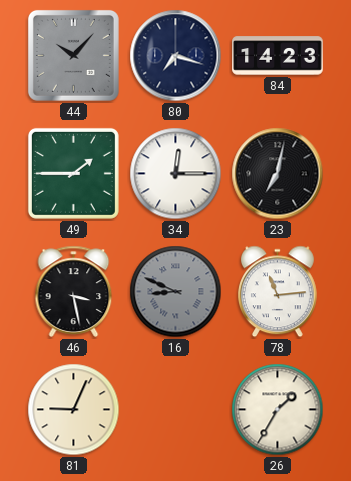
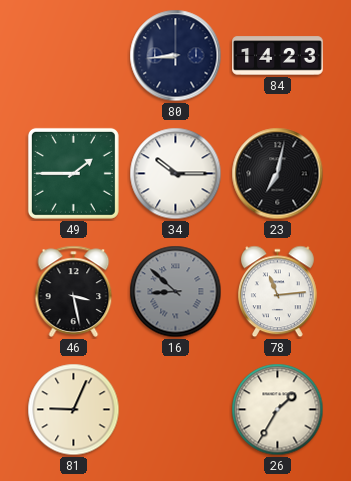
44: 10:07 -> none
80: 7:18 -> 8:44
34: 12:15 -> 10:15
16: 8:49 -> 8:52
